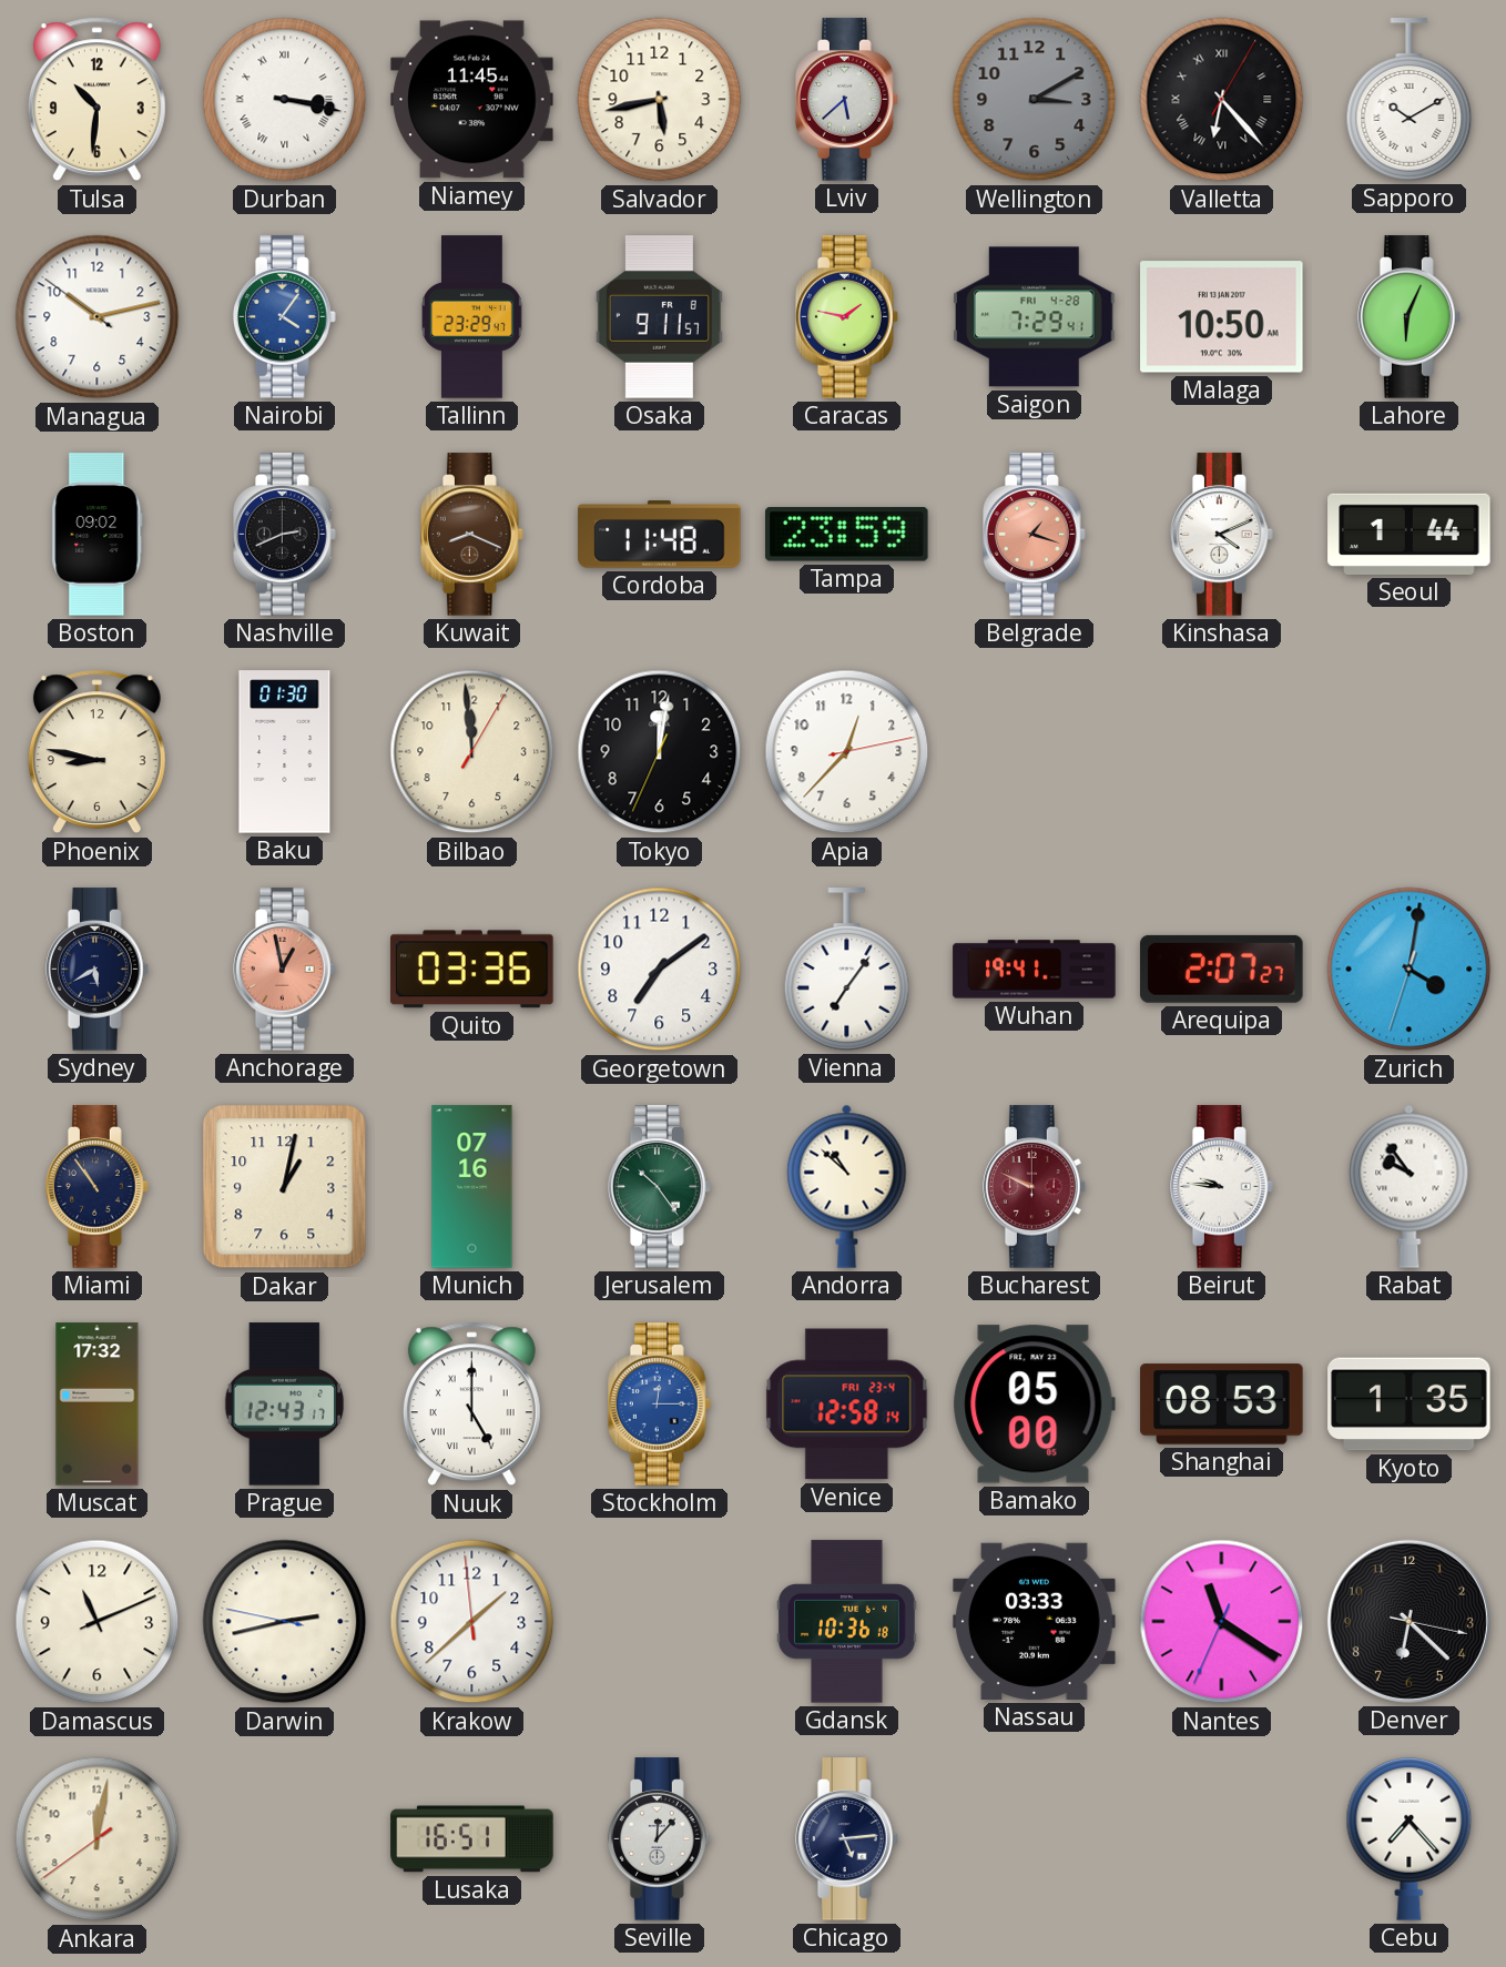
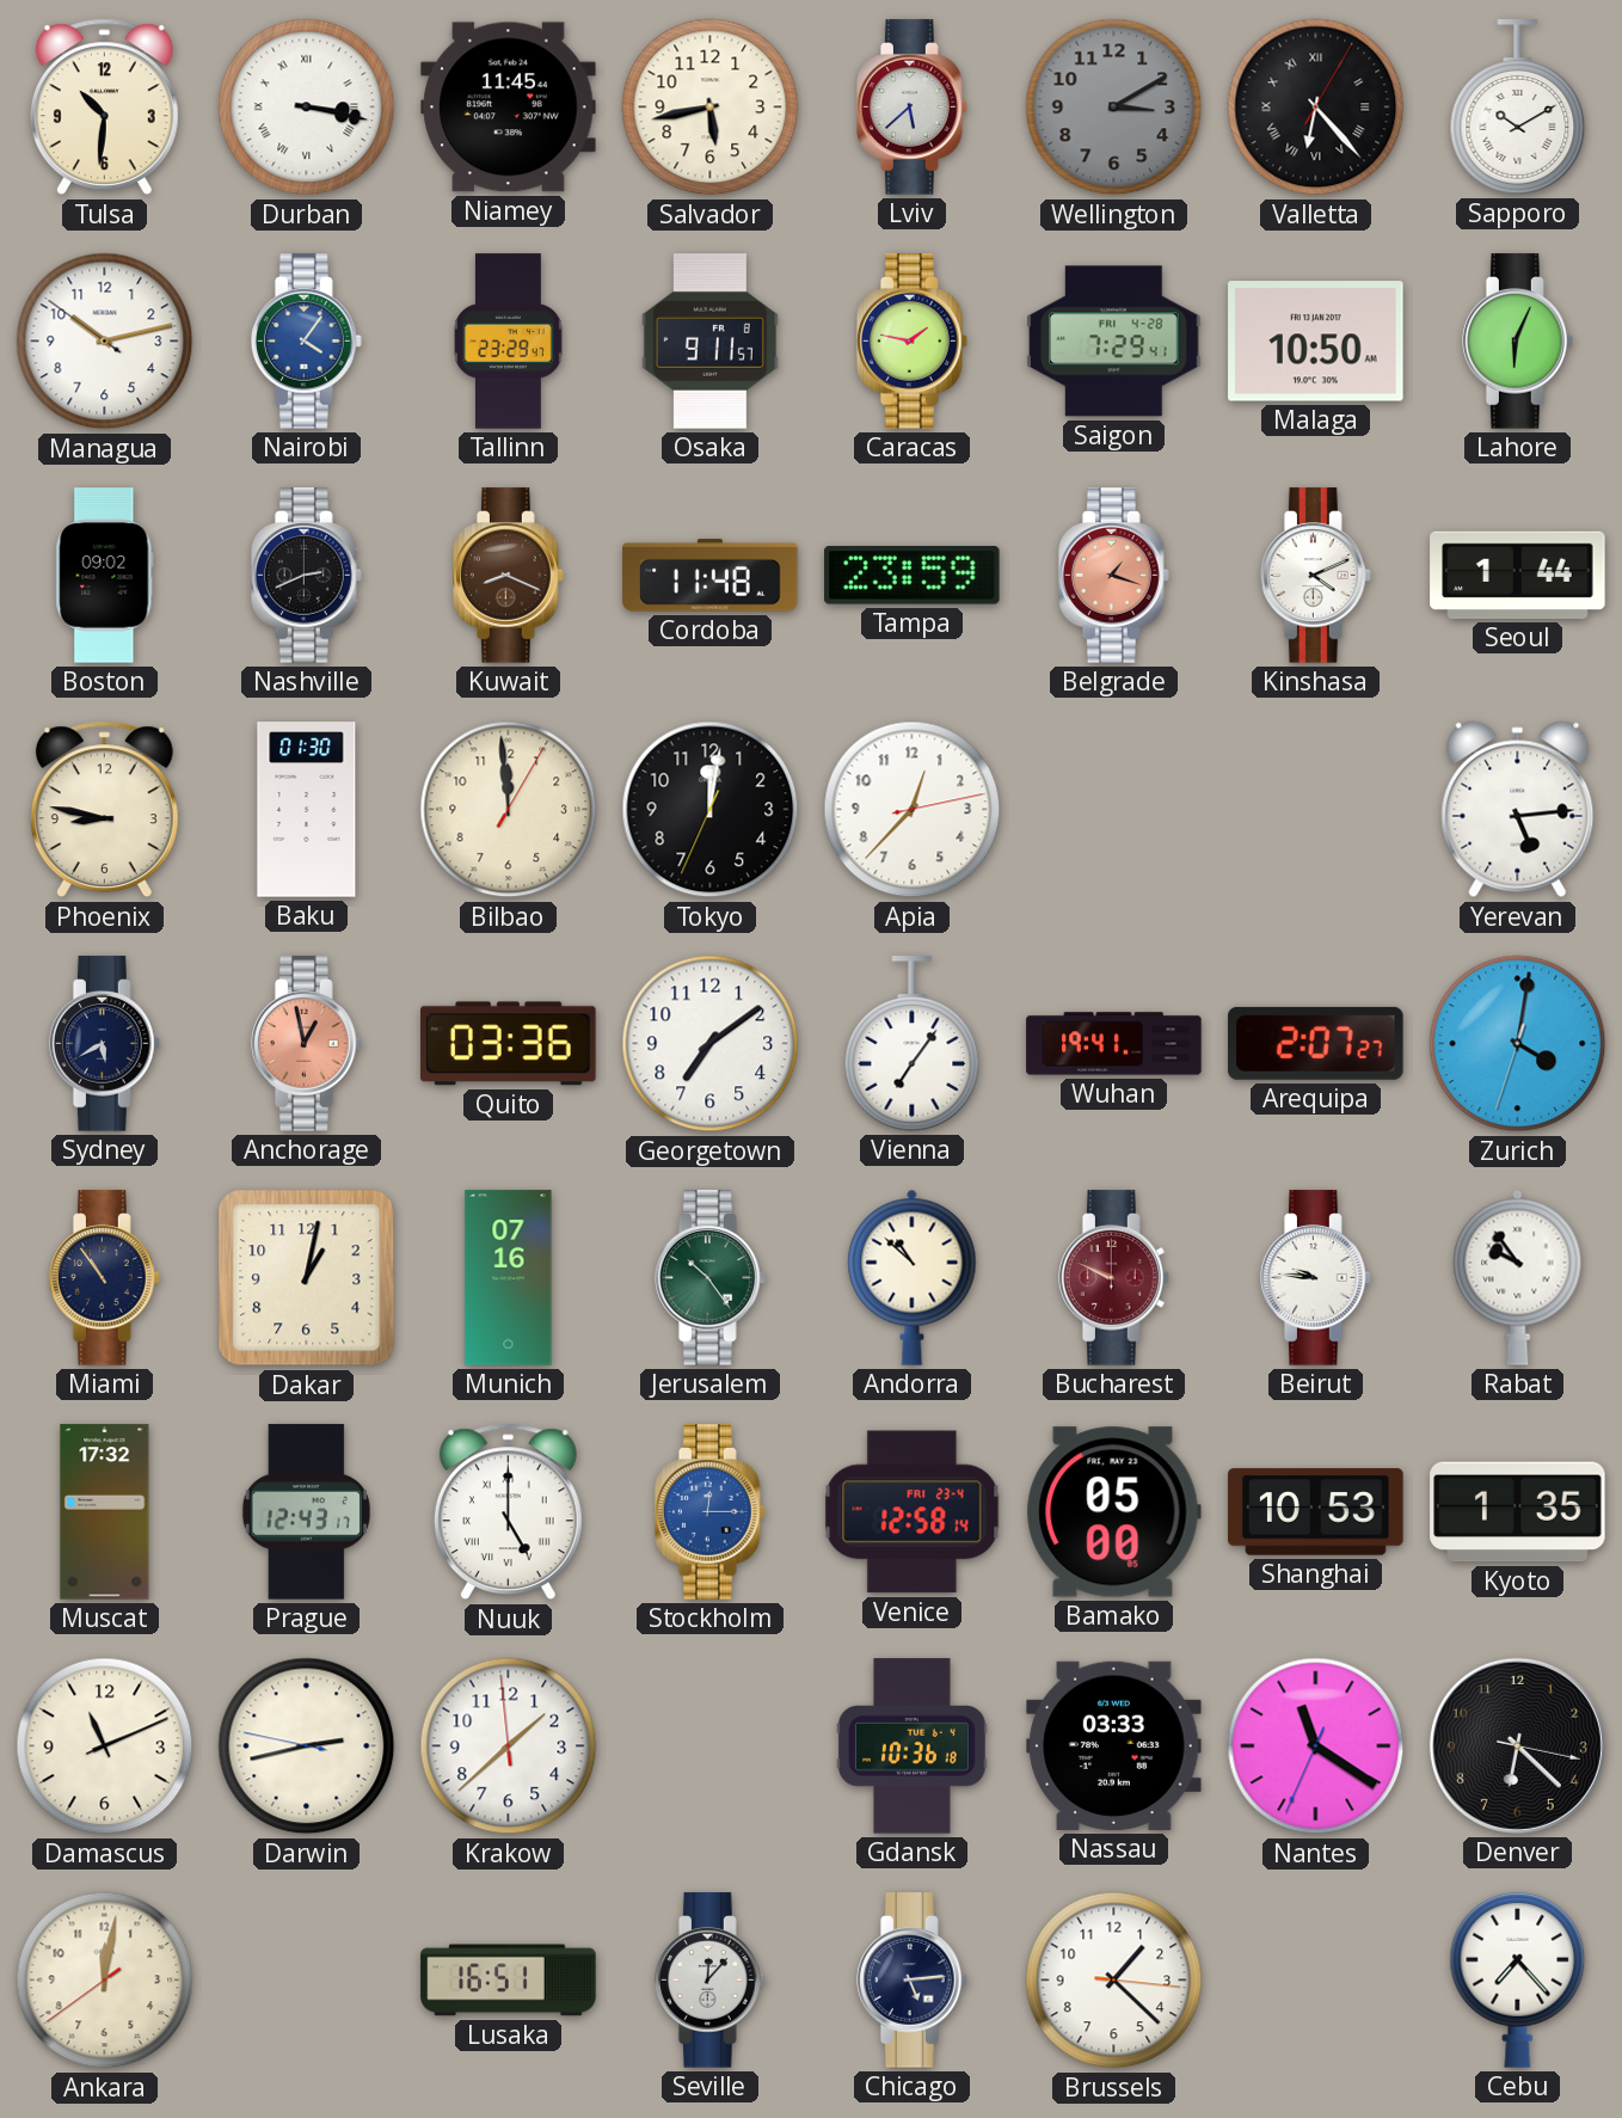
Yerevan: none -> 5:14
Shanghai: 08:53 -> 10:53
Brussels: none -> 1:22
